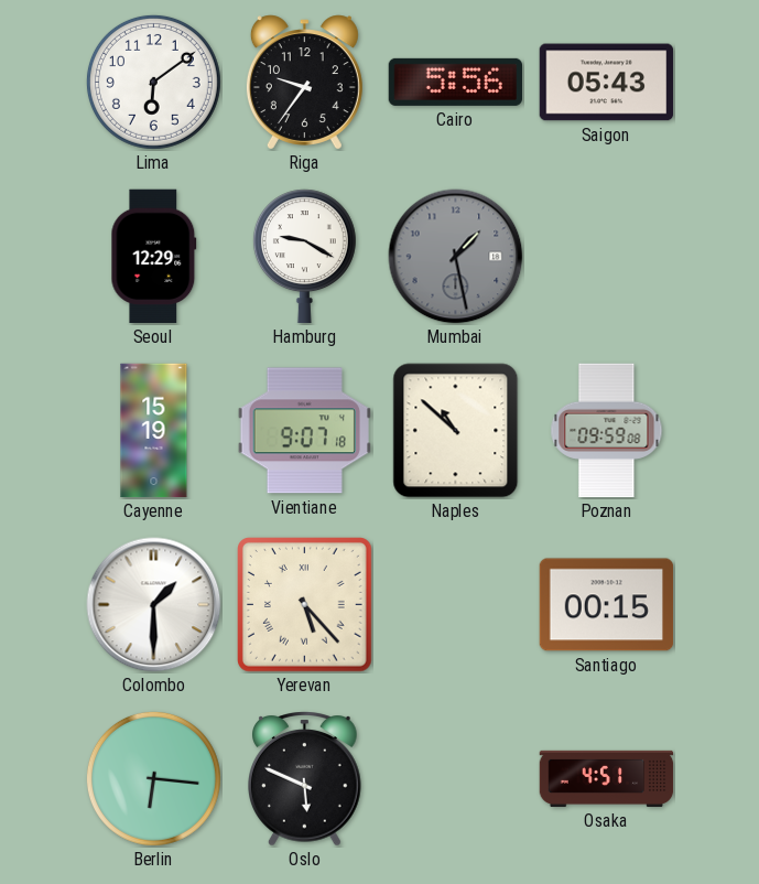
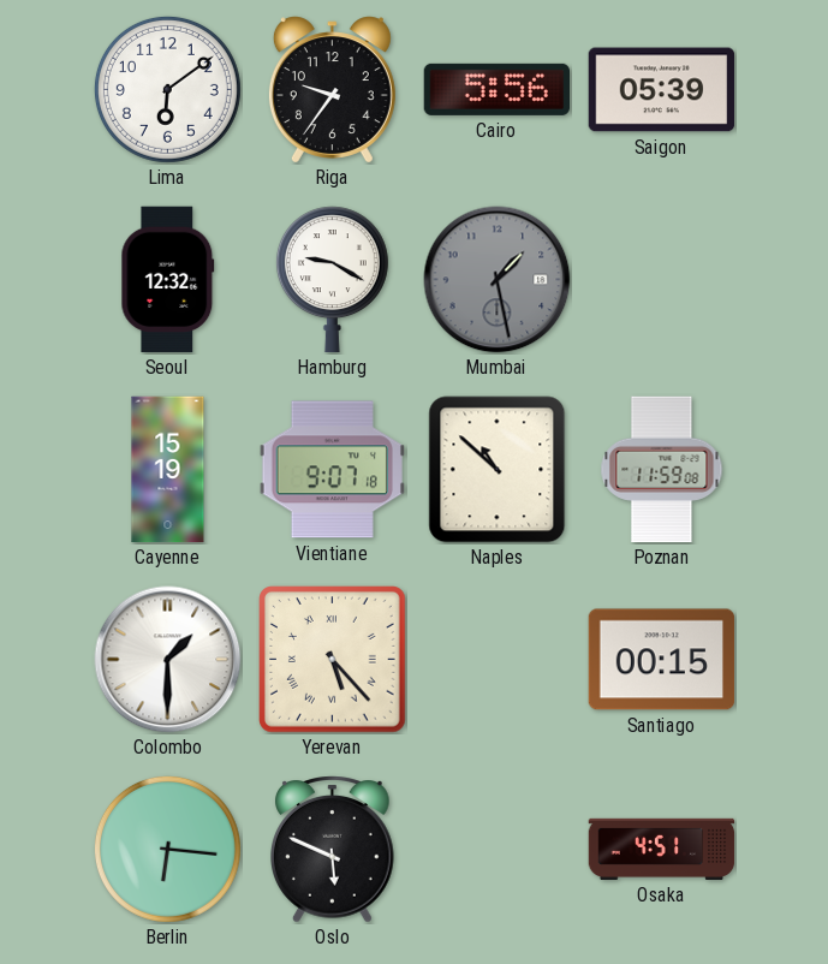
Saigon: 05:43 -> 05:39
Seoul: 12:29 -> 12:32
Poznan: 09:59 -> 11:59
